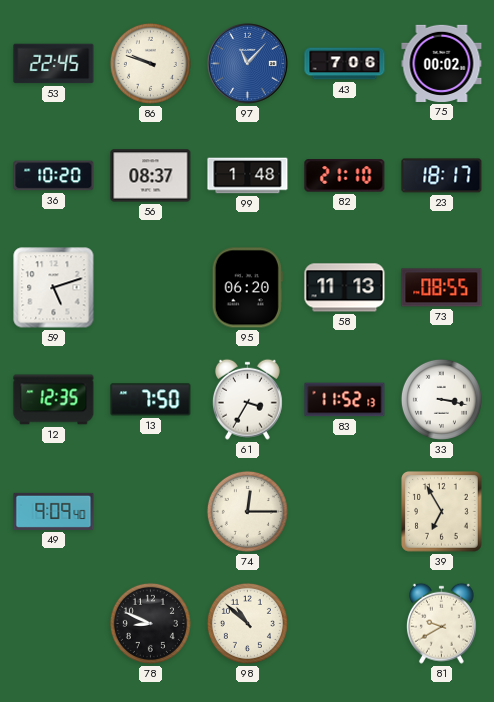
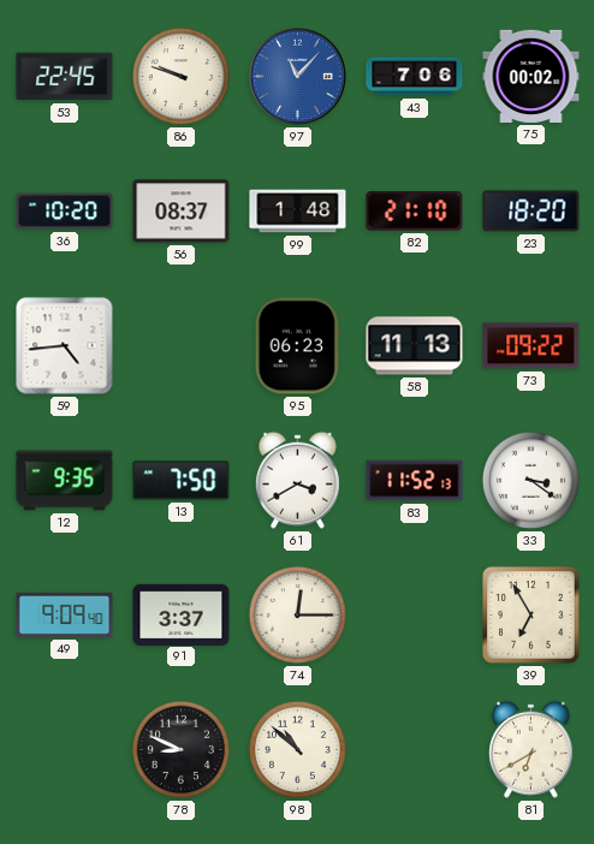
23: 18:17 -> 18:20
59: 5:12 -> 4:44
95: 06:20 -> 06:23
73: 08:55 -> 09:22
12: 12:35 -> 9:35
61: 3:35 -> 3:40
33: 3:17 -> 3:21
91: none -> 3:37
81: 9:40 -> 6:40
